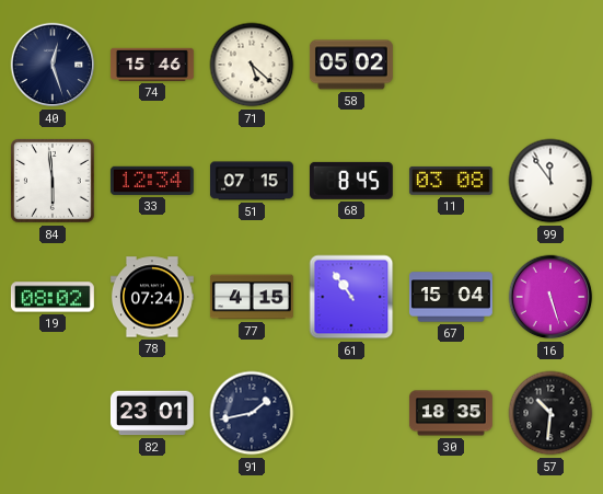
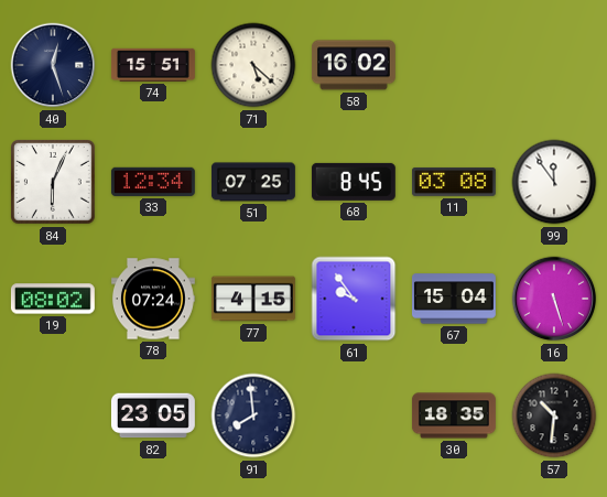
74: 15:46 -> 15:51
58: 05:02 -> 16:02
84: 5:59 -> 6:04
51: 07:15 -> 07:25
61: 10:54 -> 9:54
82: 23:01 -> 23:05
91: 1:43 -> 7:59
